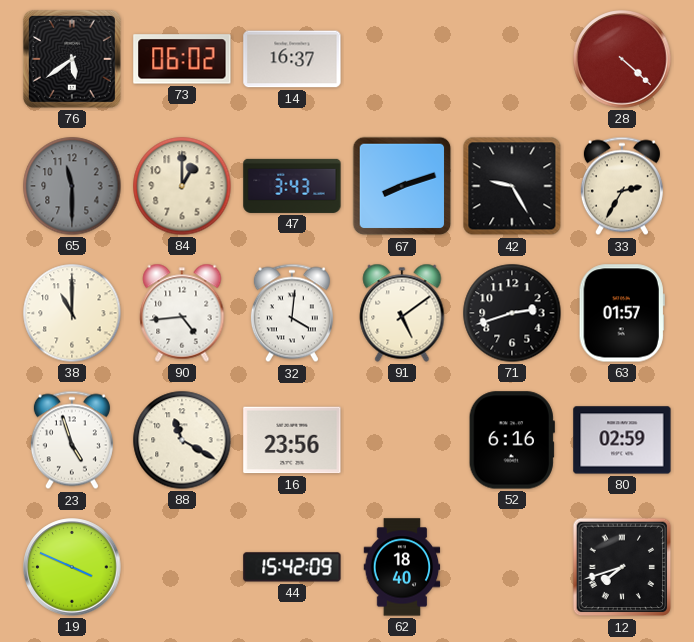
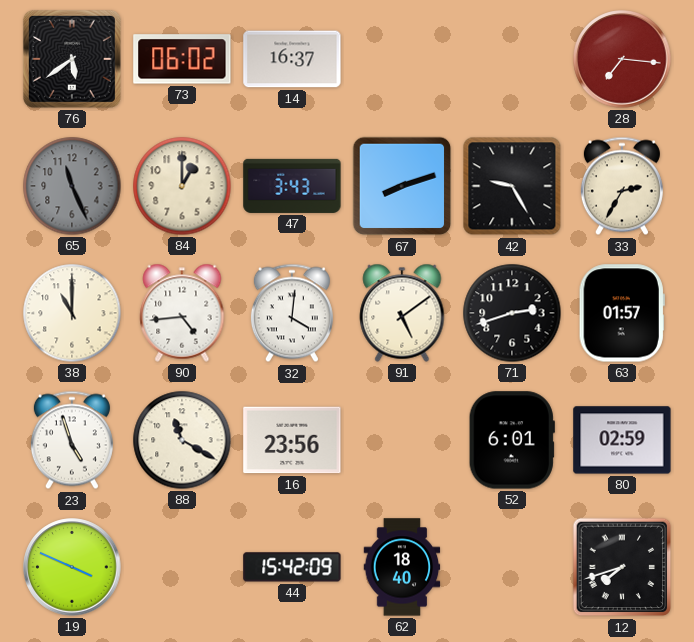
28: 4:22 -> 7:16
65: 11:30 -> 11:26
52: 6:16 -> 6:01
